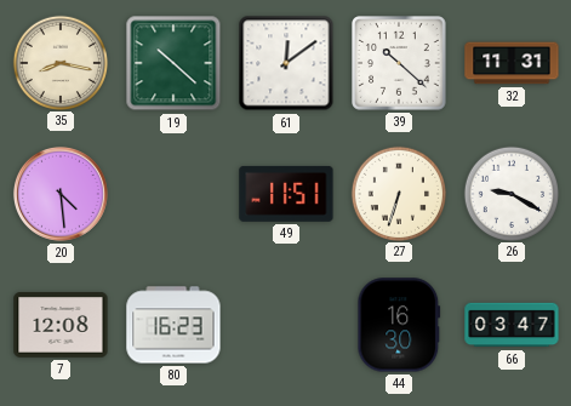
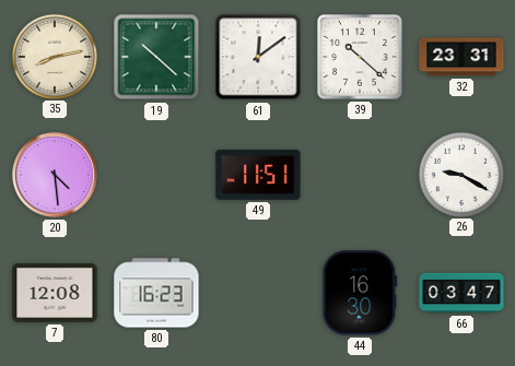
35: 8:17 -> 8:13
32: 11:31 -> 23:31
27: 6:33 -> none
